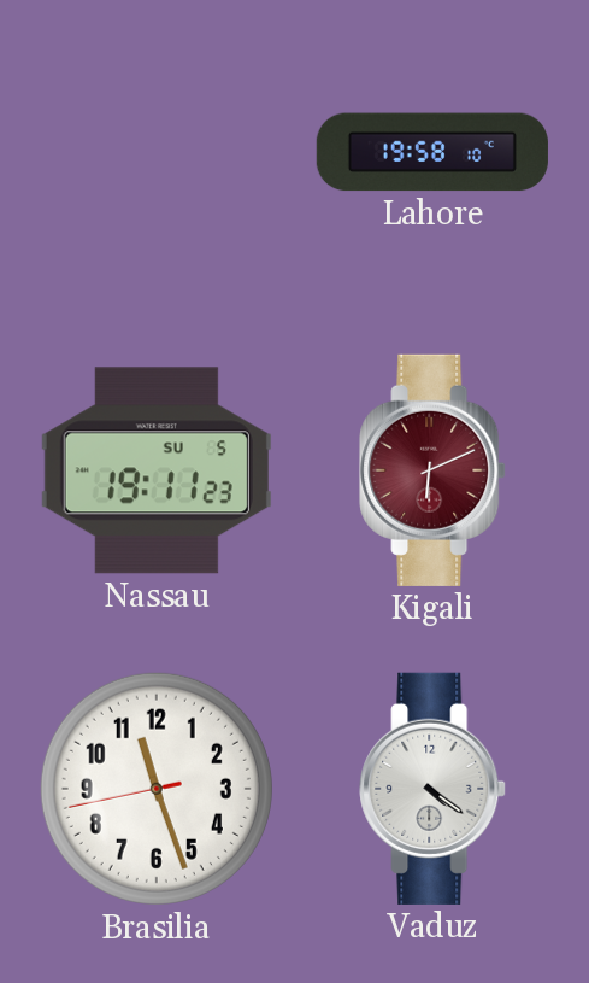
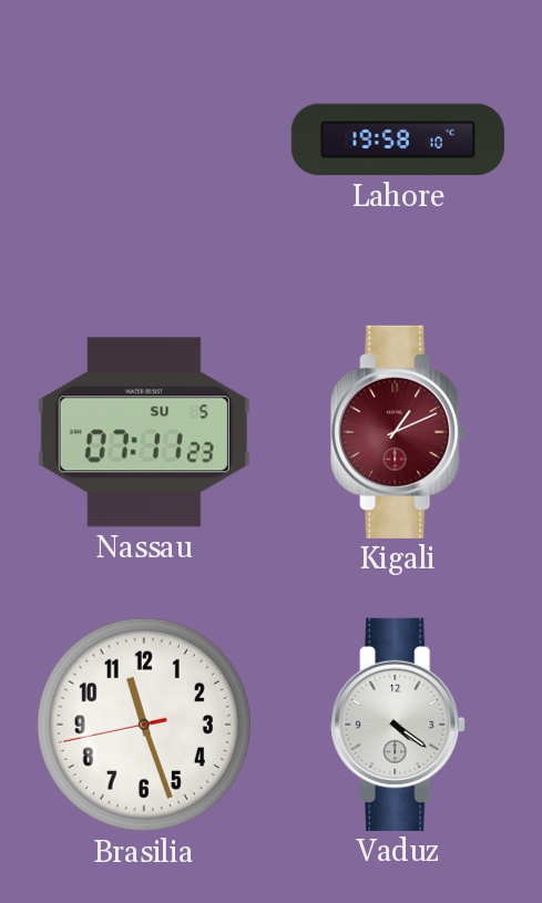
Nassau: 19:11 -> 07:11
Kigali: 6:11 -> 1:11
